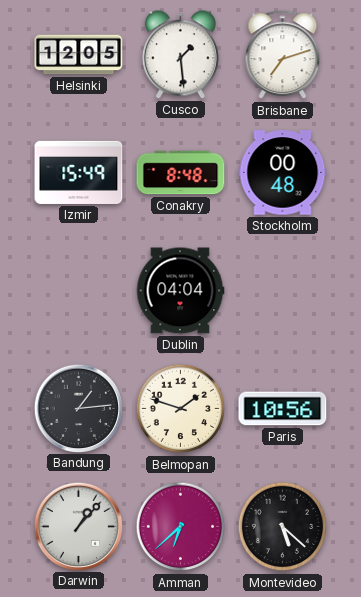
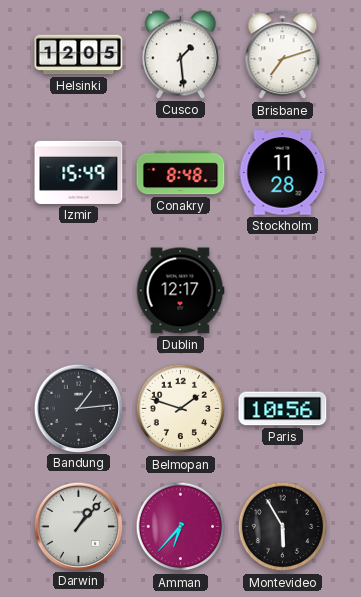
Stockholm: 00:48 -> 11:28
Dublin: 04:04 -> 12:17
Amman: 6:38 -> 6:37
Montevideo: 5:22 -> 5:55
